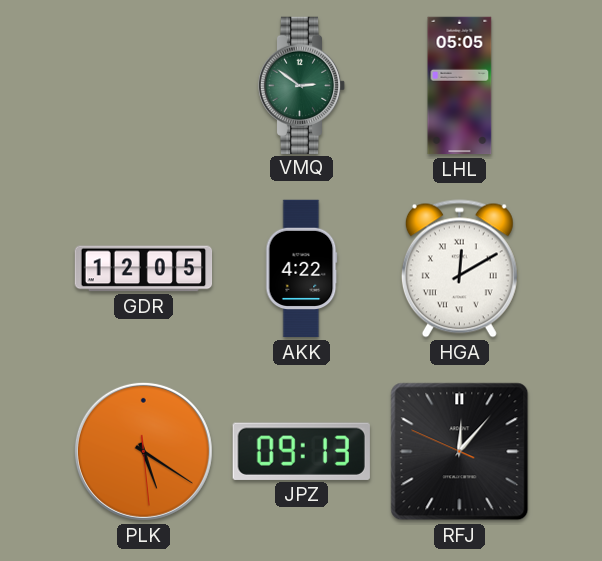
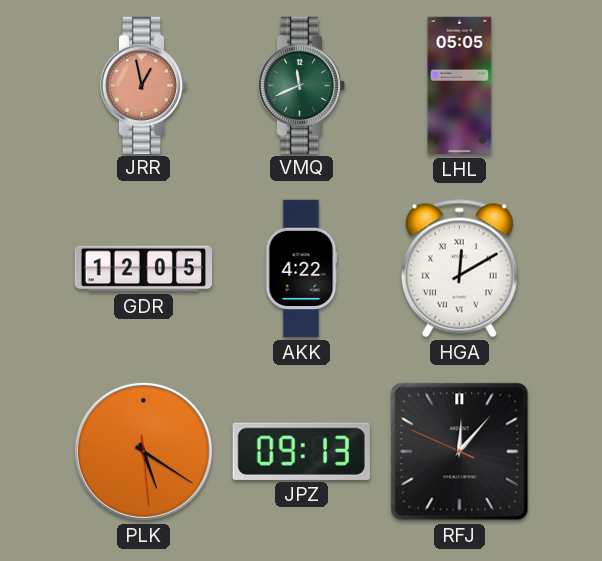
JRR: none -> 12:58
VMQ: 2:51 -> 11:41
